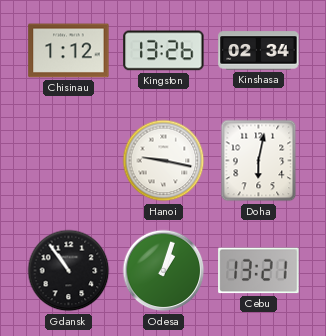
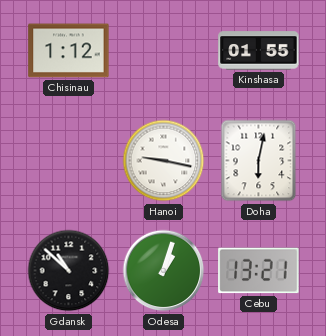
Kingston: 13:26 -> none
Kinshasa: 02:34 -> 01:55
Gdansk: 10:54 -> 10:52
